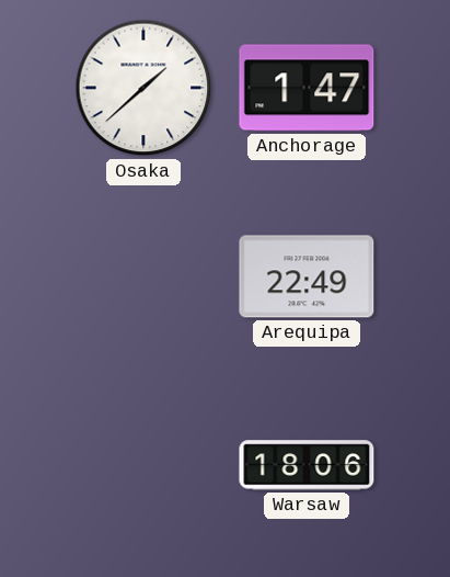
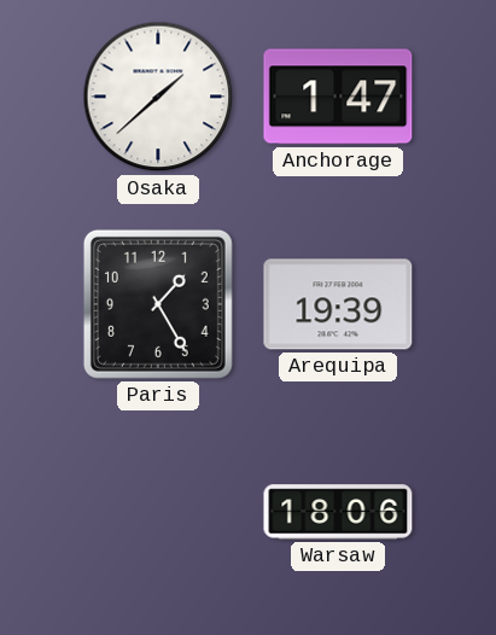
Paris: none -> 1:25
Arequipa: 22:49 -> 19:39
